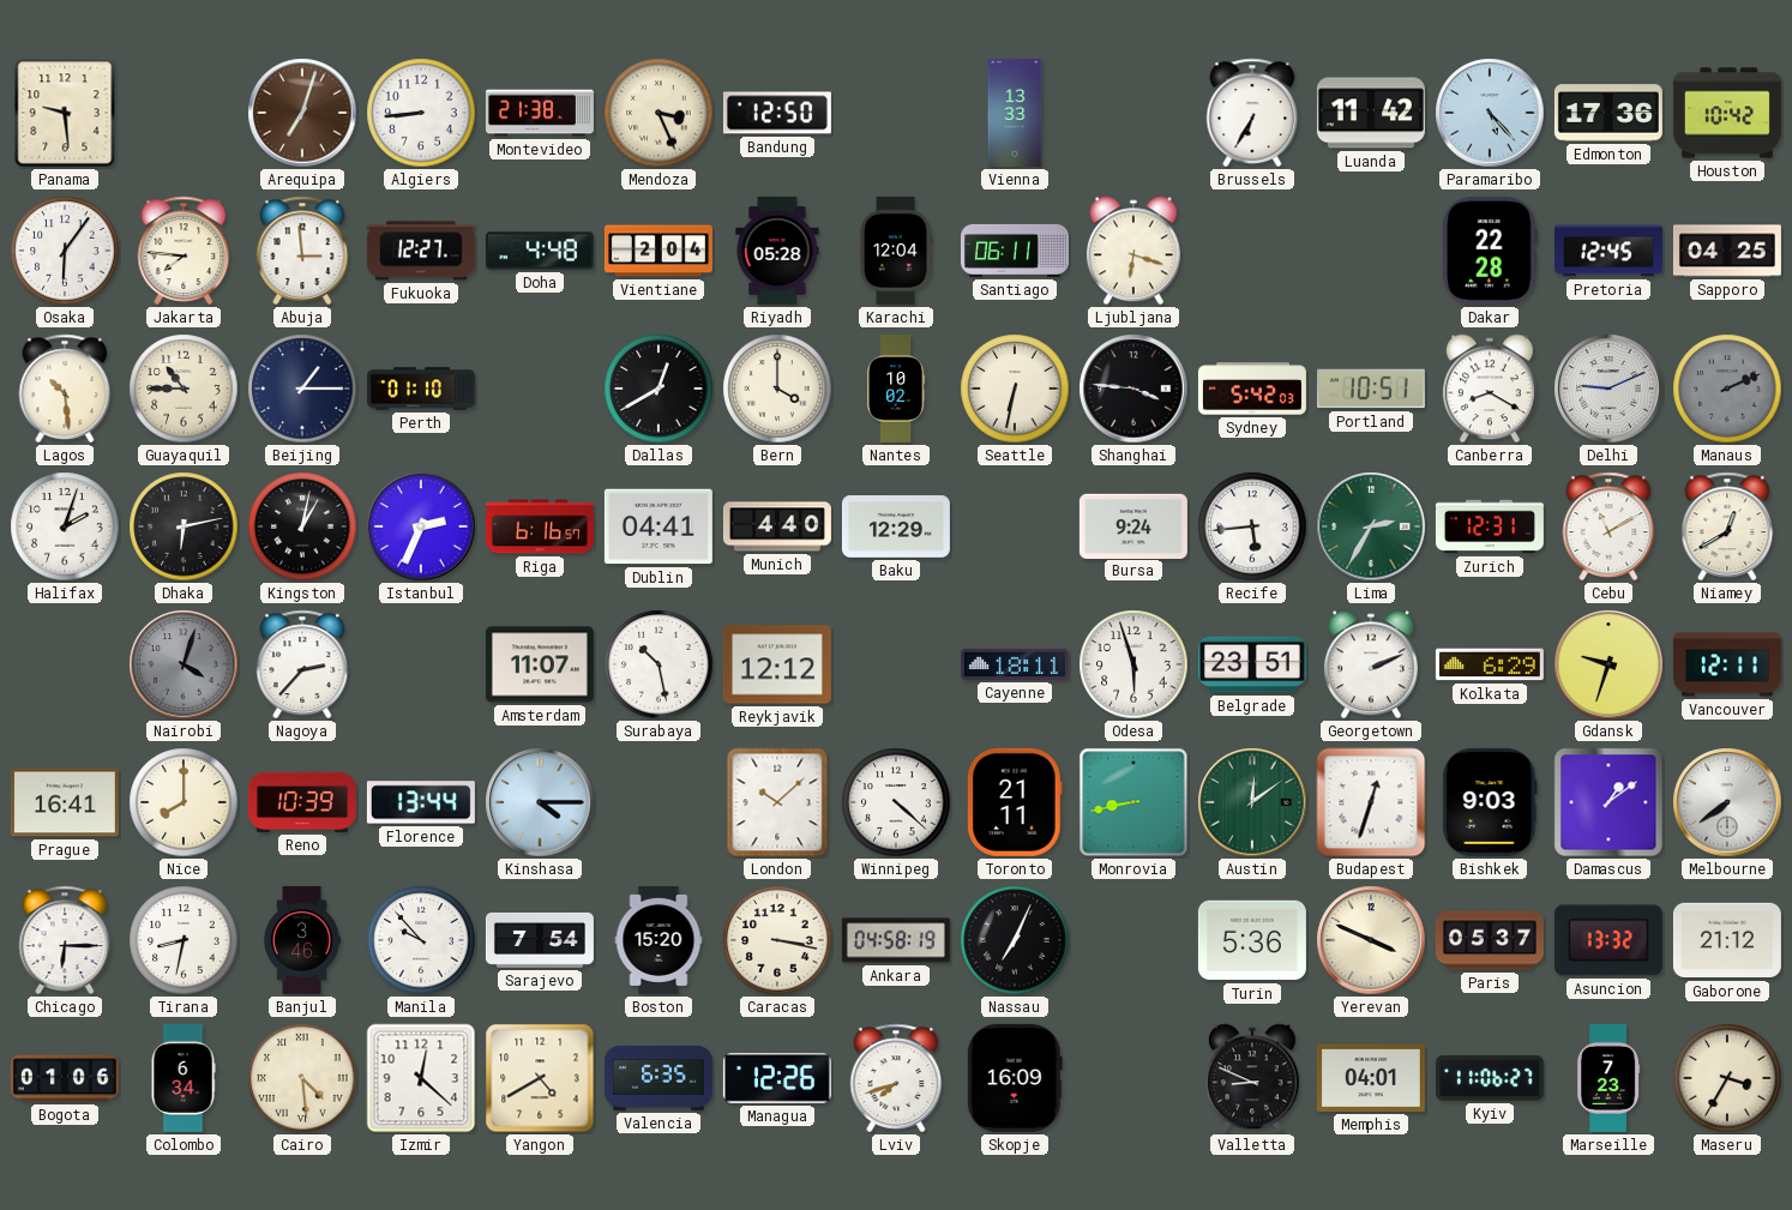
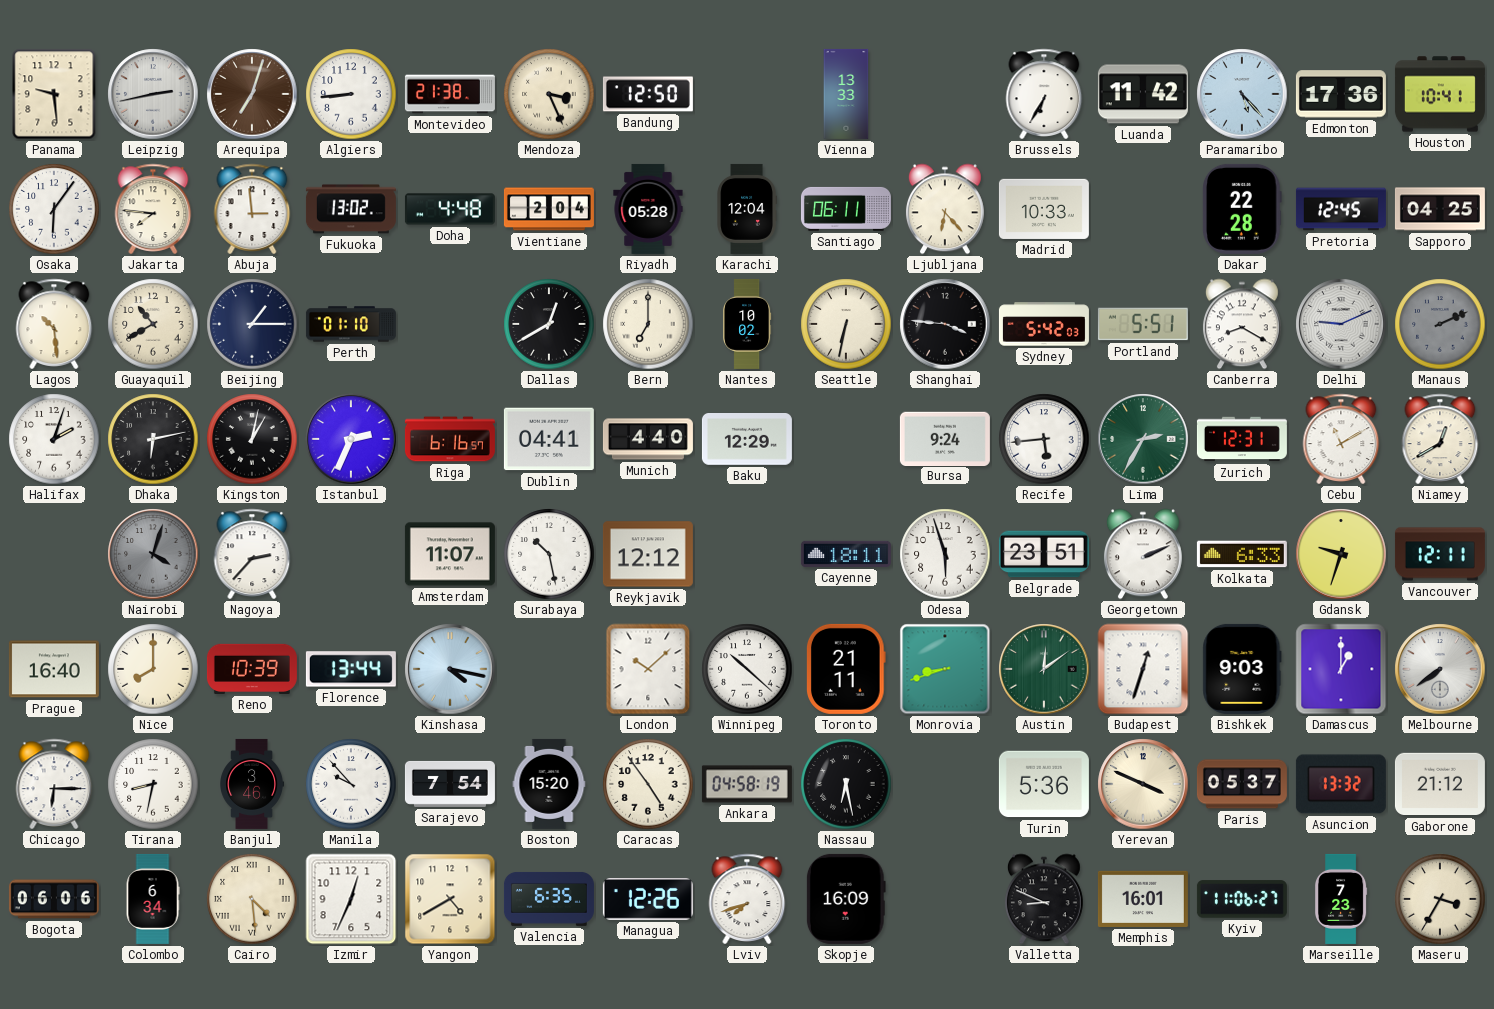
Leipzig: none -> 2:43
Houston: 10:42 -> 10:41
Fukuoka: 12:27 -> 13:02
Ljubljana: 6:18 -> 6:23
Madrid: none -> 10:33
Guayaquil: 10:45 -> 10:40
Bern: 4:00 -> 7:00
Portland: 10:51 -> 5:51
Kolkata: 6:29 -> 6:33
Prague: 16:41 -> 16:40
Kinshasa: 4:15 -> 4:17
Winnipeg: 4:22 -> 10:22
Monrovia: 8:43 -> 8:42
Damascus: 1:09 -> 1:00
Caracas: 3:17 -> 4:54
Nassau: 7:04 -> 6:28
Bogota: 01:06 -> 06:06
Izmir: 12:22 -> 12:34
Memphis: 04:01 -> 16:01
